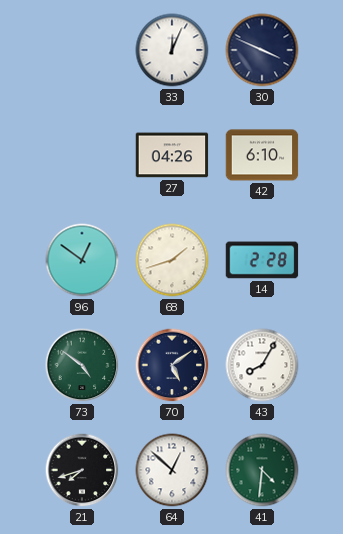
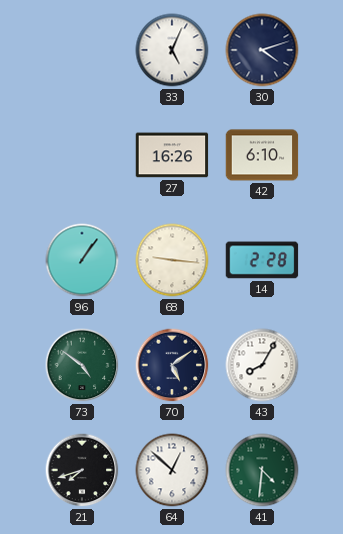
33: 12:04 -> 5:04
30: 3:49 -> 4:12
27: 04:26 -> 16:26
96: 12:51 -> 1:06
68: 1:42 -> 9:16
